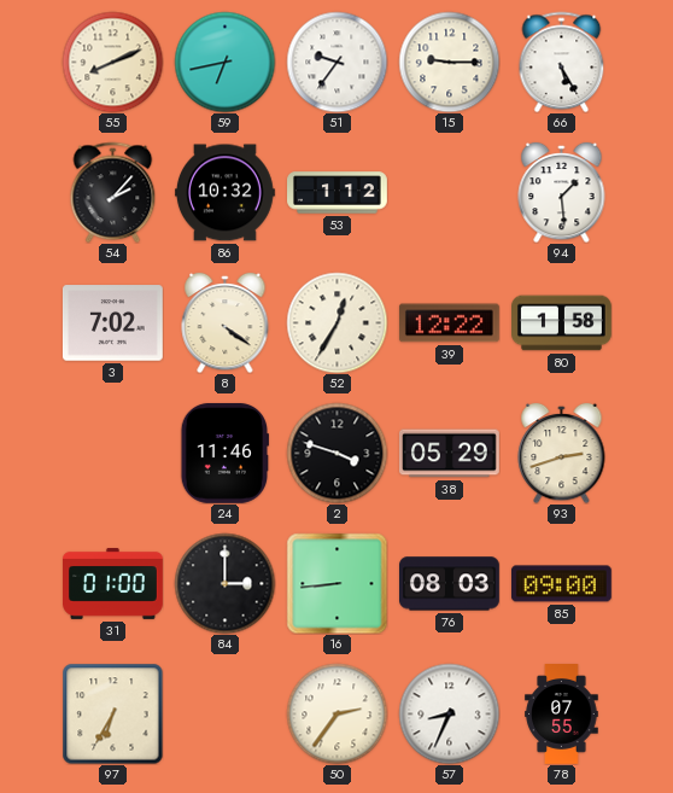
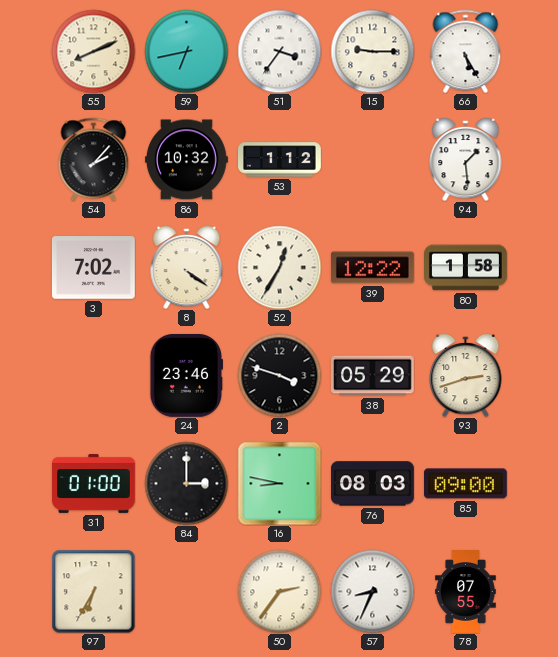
51: 9:36 -> 3:36
24: 11:46 -> 23:46
16: 8:44 -> 8:47
